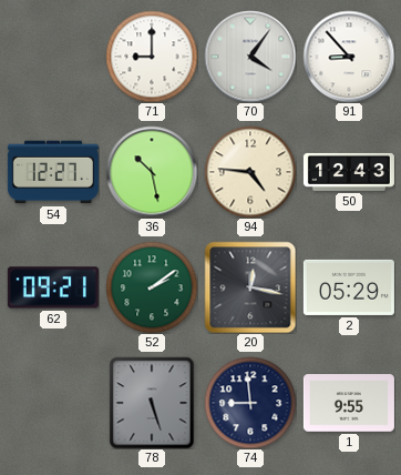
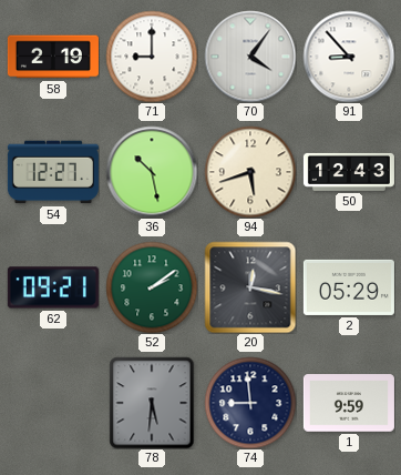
58: none -> 2:19
94: 4:46 -> 5:42
78: 5:27 -> 5:31
1: 9:55 -> 9:59
